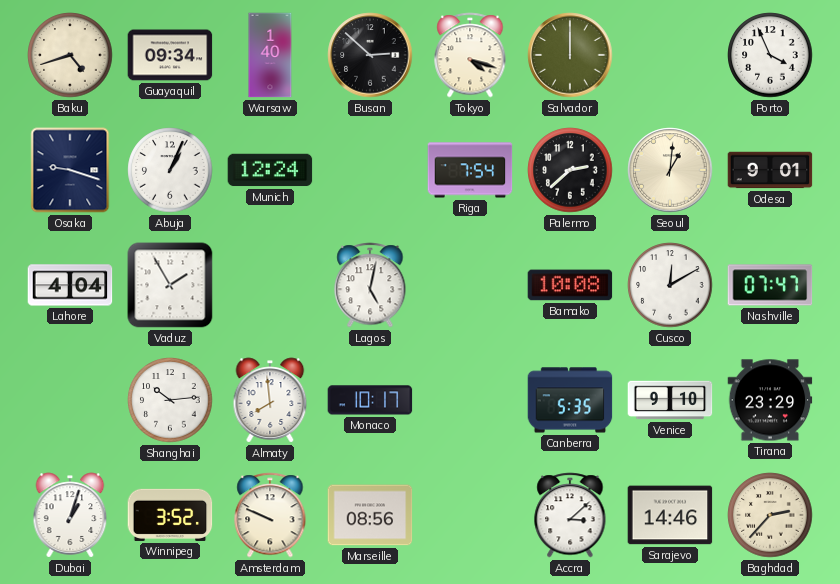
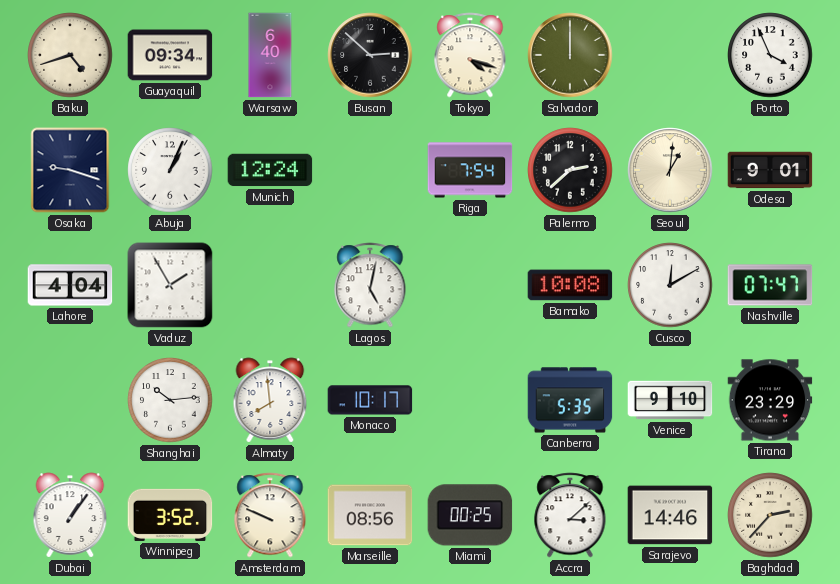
Warsaw: 1:40 -> 6:40
Dubai: 1:03 -> 1:06
Miami: none -> 00:25
